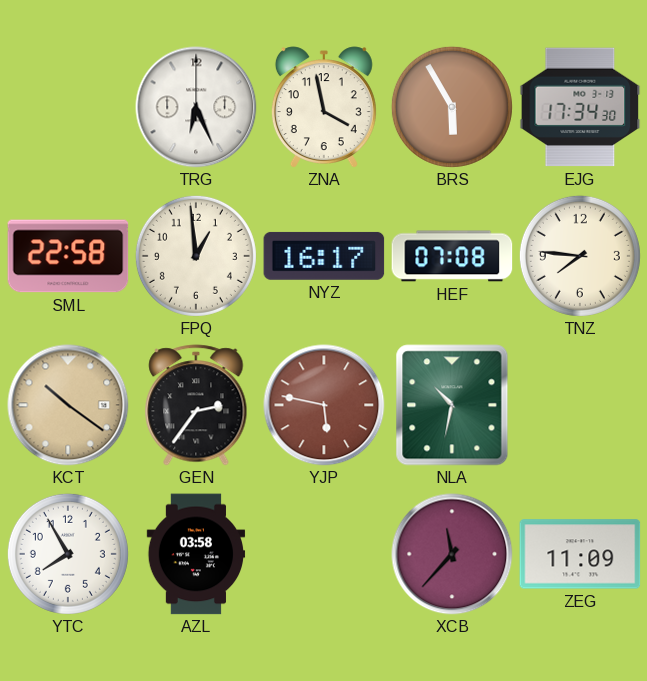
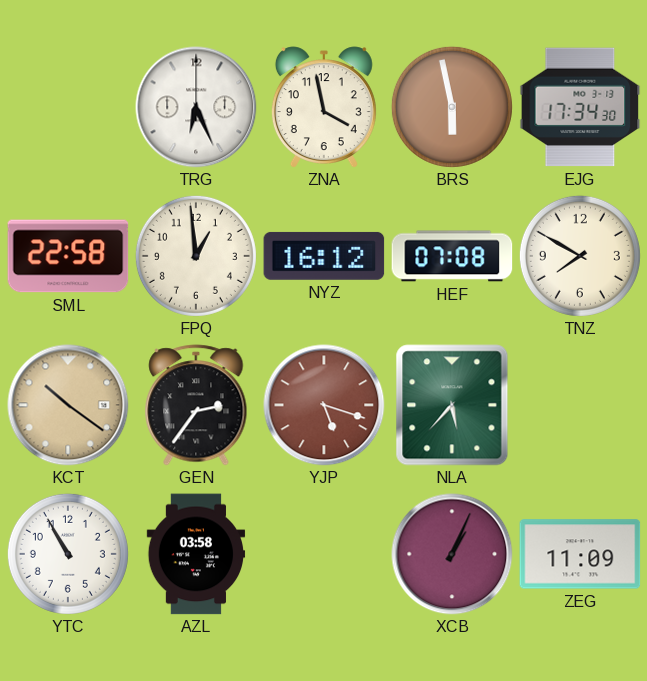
BRS: 5:55 -> 5:58
NYZ: 16:17 -> 16:12
TNZ: 7:46 -> 7:50
YJP: 5:47 -> 5:18
NLA: 10:32 -> 5:37
YTC: 7:55 -> 10:55
XCB: 11:37 -> 1:04
